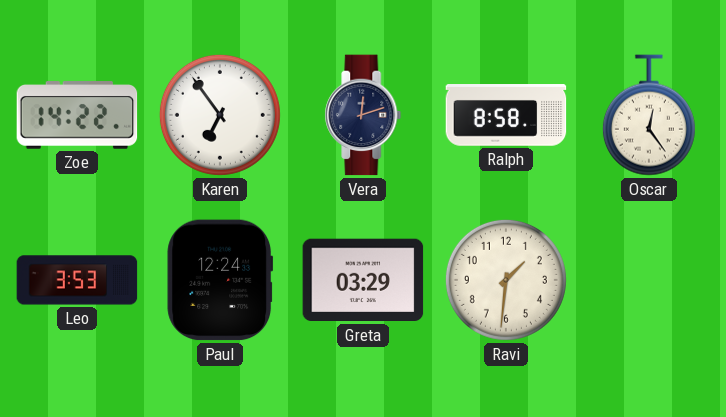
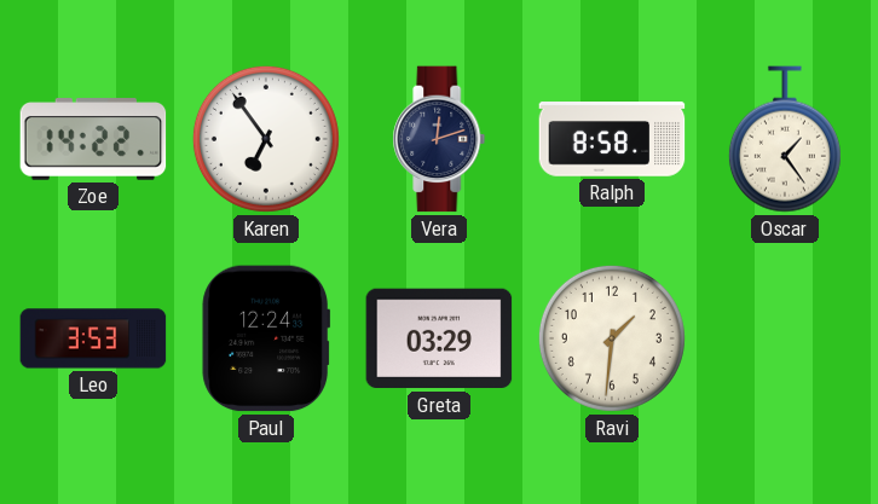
Oscar: 12:24 -> 1:24
